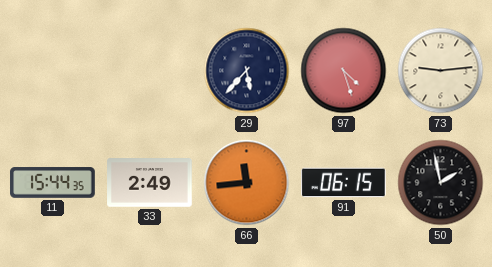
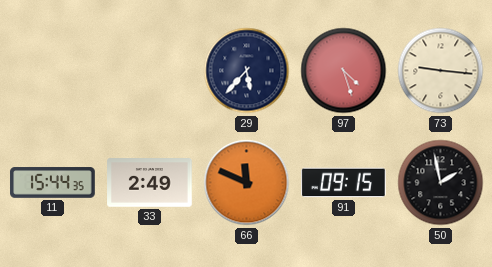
73: 9:14 -> 9:16
66: 11:44 -> 11:49
91: 06:15 -> 09:15
